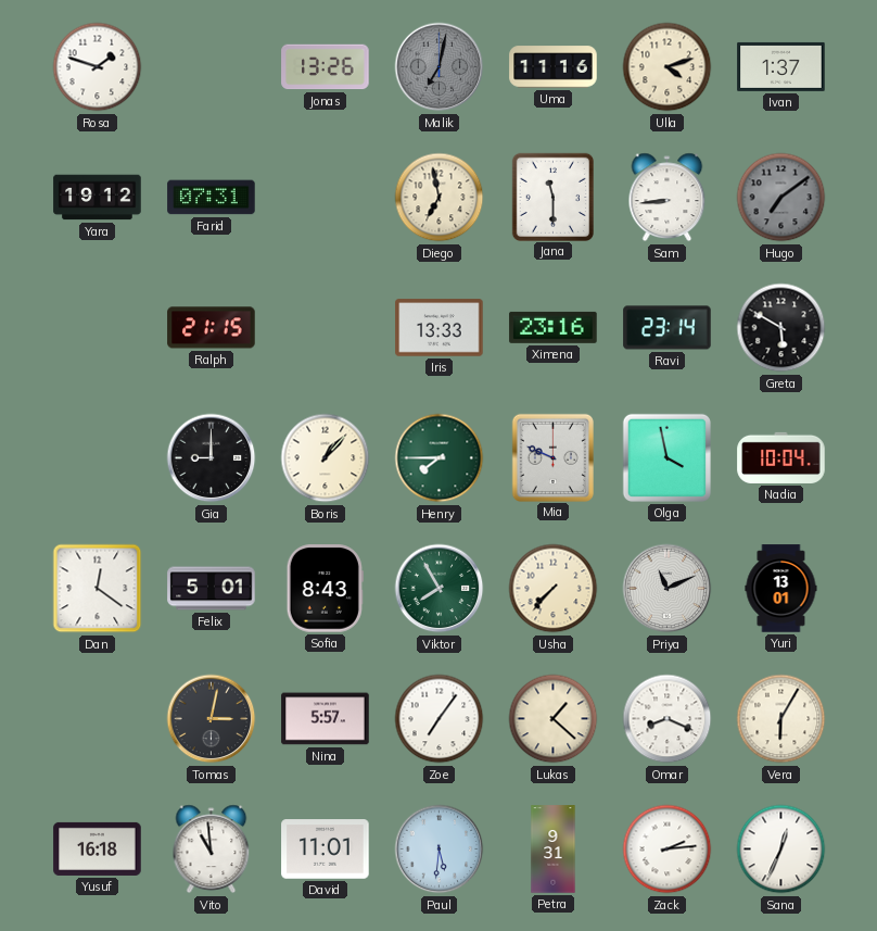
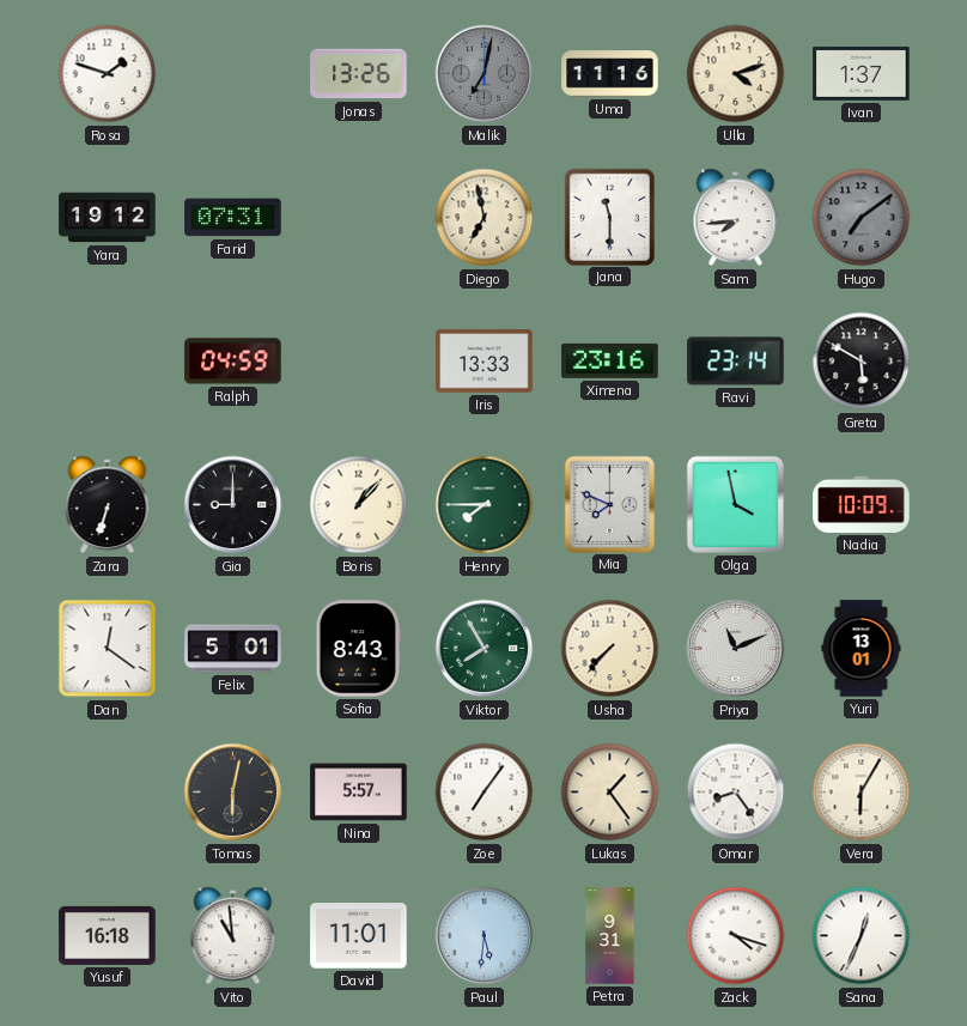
Sam: 8:44 -> 7:44
Ralph: 21:15 -> 04:59
Zara: none -> 6:33
Mia: 9:49 -> 7:49
Nadia: 10:04 -> 10:09
Tomas: 3:02 -> 6:02
Lukas: 1:22 -> 1:24
Omar: 8:19 -> 8:24
Zack: 2:14 -> 4:18
